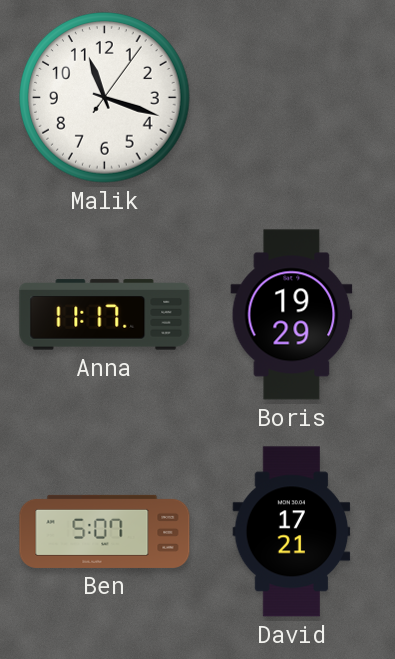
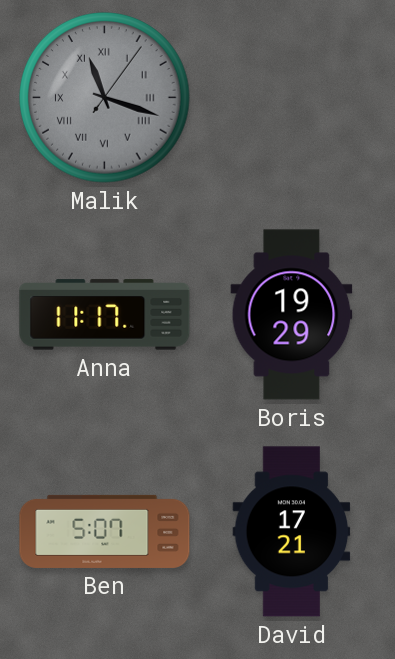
Malik dial: white -> grey
Malik numerals: Arabic -> Roman
